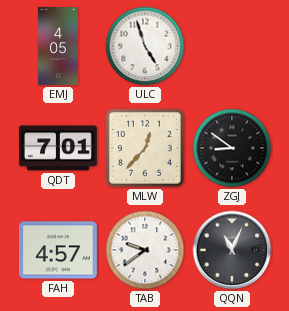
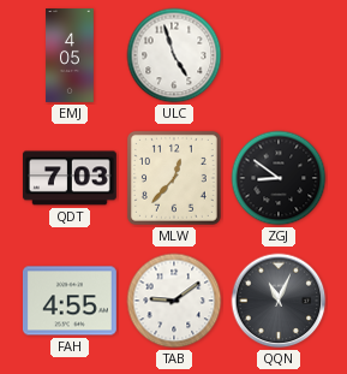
QDT: 7:01 -> 7:03
FAH: 4:57 -> 4:55
TAB: 9:39 -> 9:09
